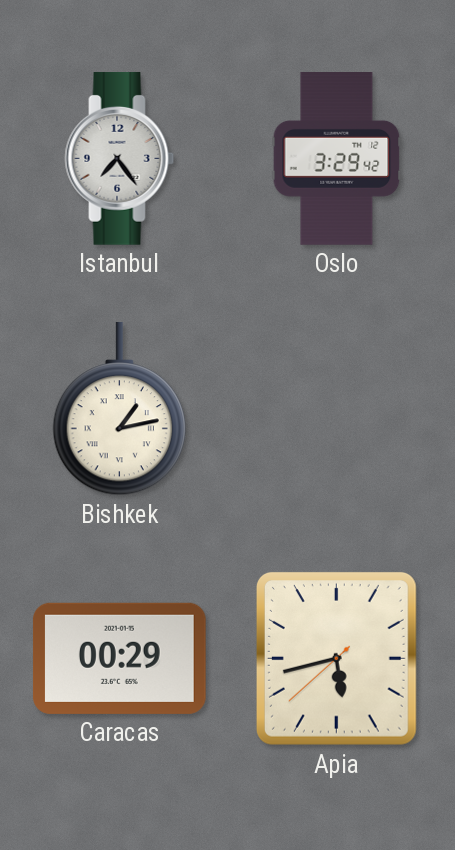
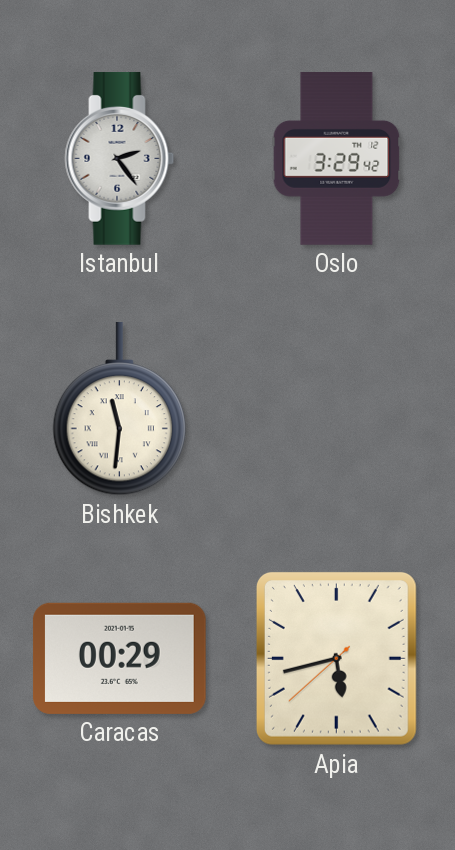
Istanbul: 7:24 -> 2:24
Bishkek: 1:13 -> 11:31
